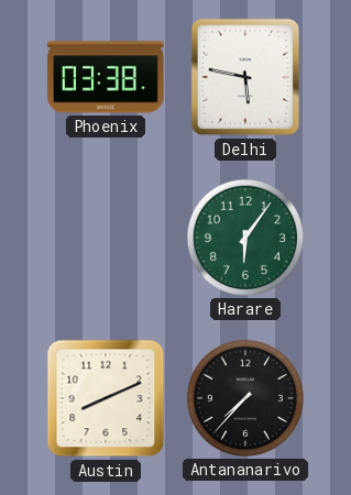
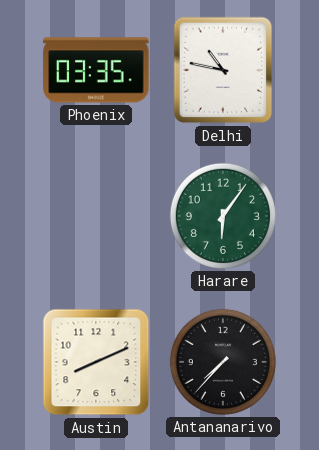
Phoenix: 03:38 -> 03:35
Delhi: 5:47 -> 10:47
